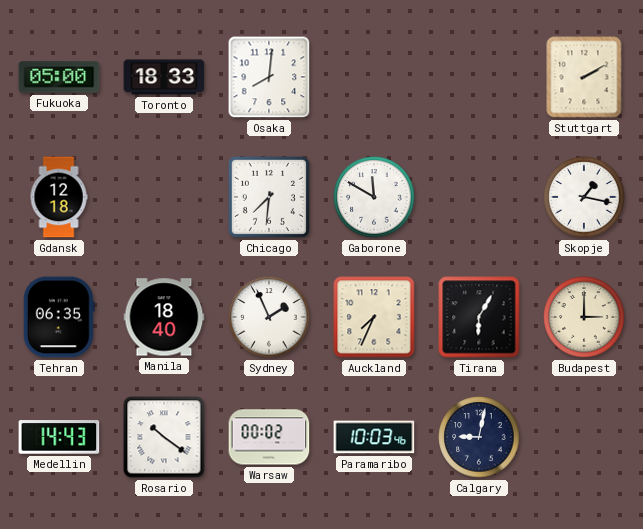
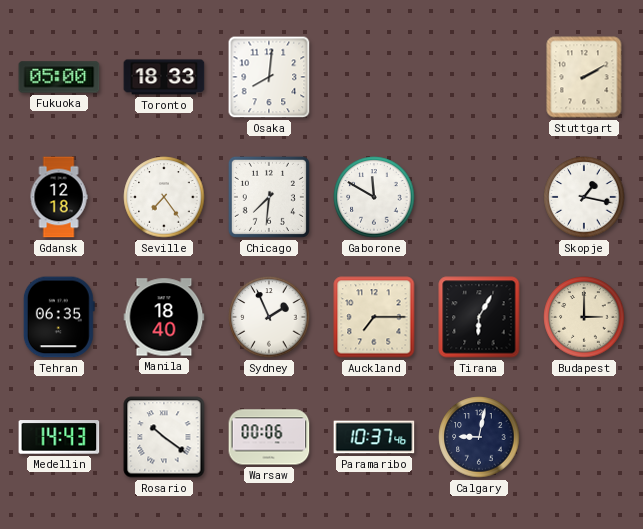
Seville: none -> 7:24
Auckland: 7:34 -> 7:15
Warsaw: 00:02 -> 00:06
Paramaribo: 10:03 -> 10:37
